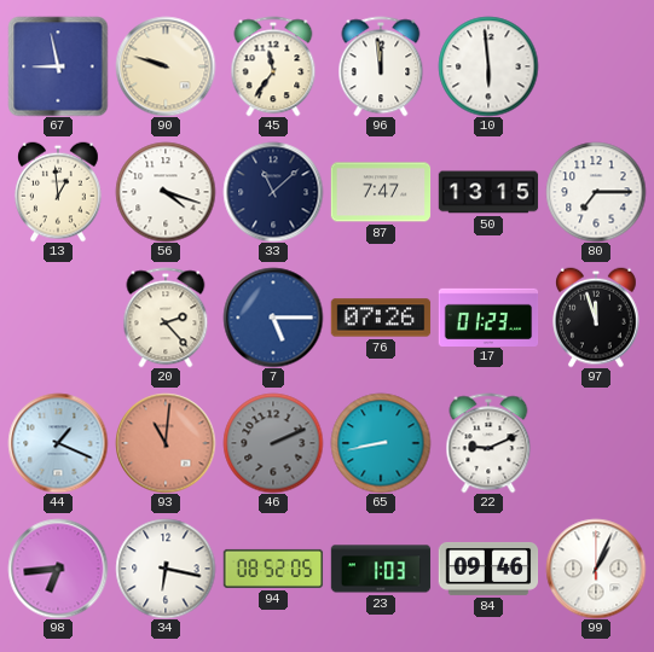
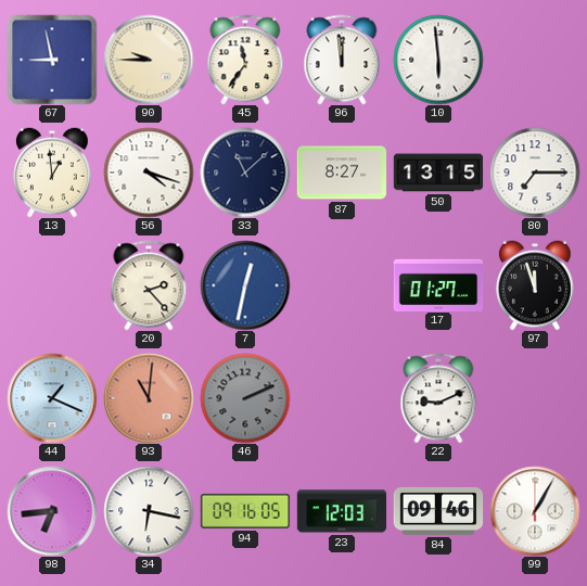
90: 9:48 -> 9:45
87: 7:47 -> 8:27
7: 5:15 -> 12:32
76: 07:26 -> none
17: 01:23 -> 01:27
65: 8:43 -> none
94: 08:52 -> 09:16
23: 1:03 -> 12:03
99: 1:04 -> 1:05
